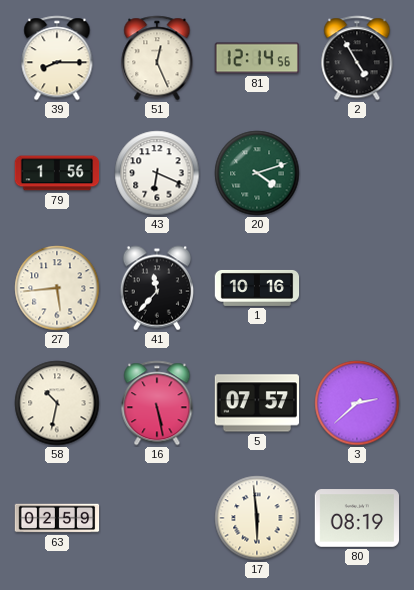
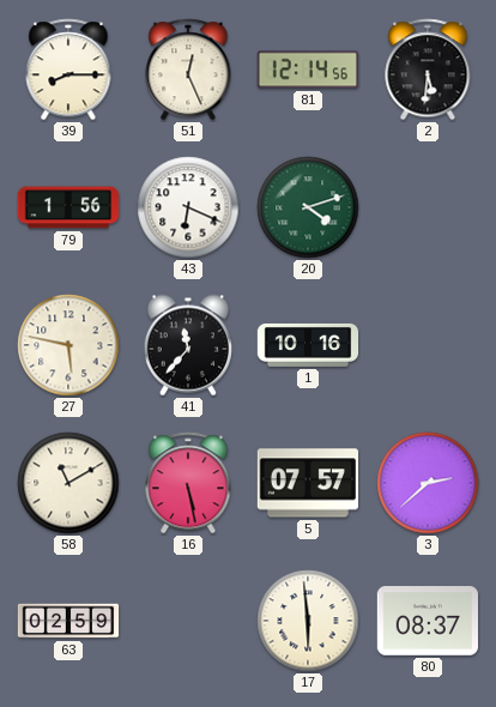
2: 4:55 -> 5:31
27: 5:44 -> 5:47
58: 10:32 -> 11:10
80: 08:19 -> 08:37
